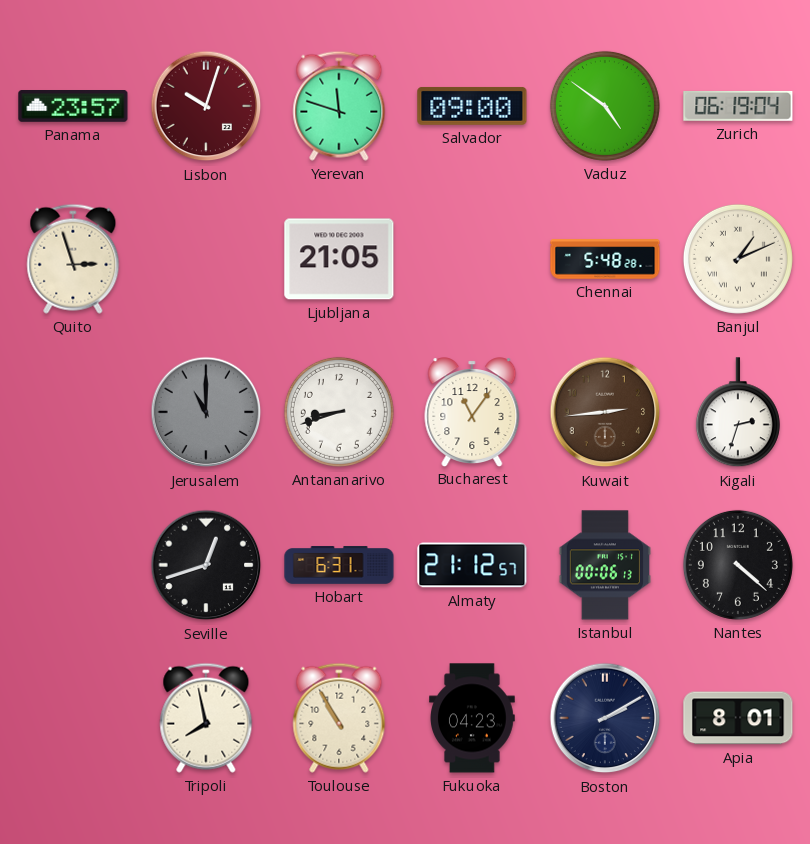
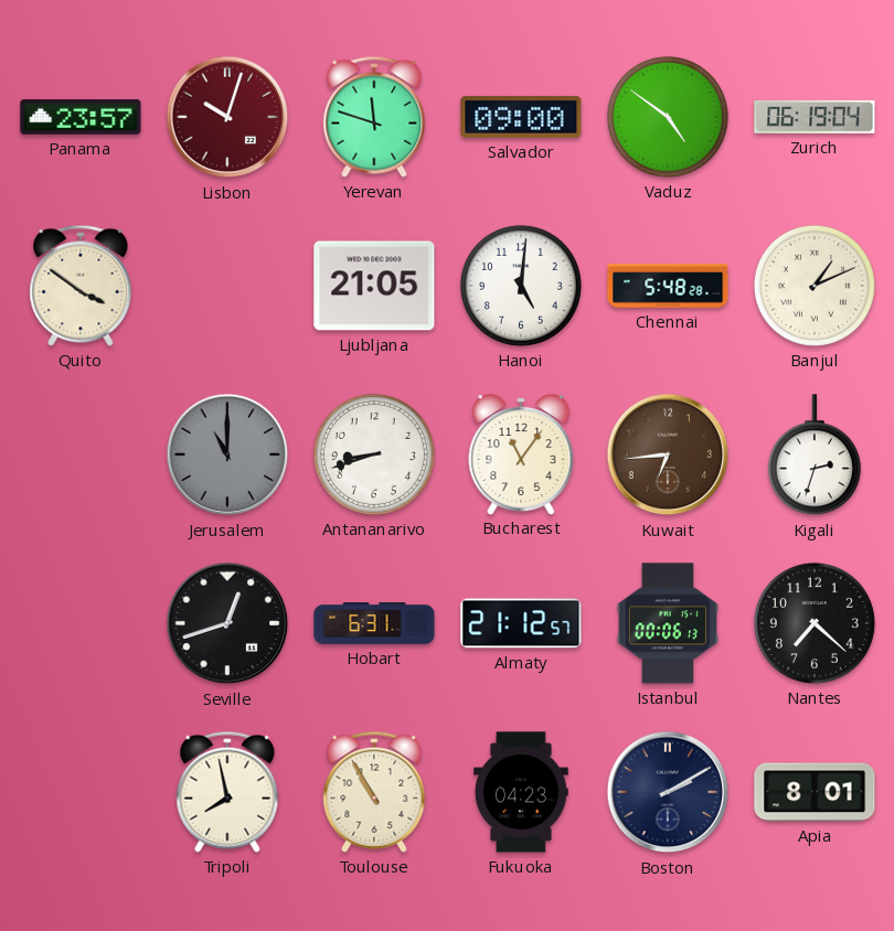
Quito: 2:57 -> 3:51
Hanoi: none -> 5:01
Kuwait: 2:44 -> 6:44
Nantes: 4:22 -> 7:22
